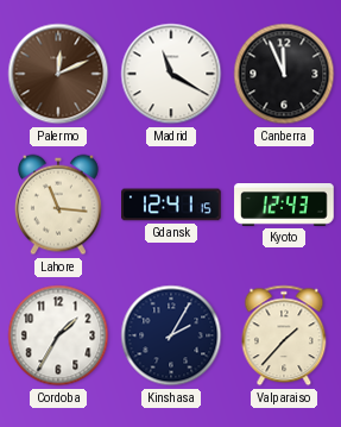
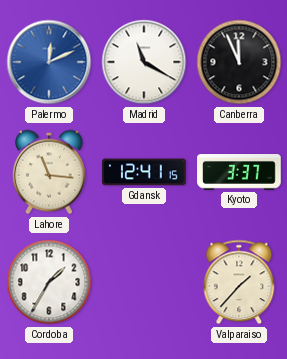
Palermo dial: brown -> blue
Kyoto: 12:43 -> 3:37
Kinshasa: 2:05 -> none
